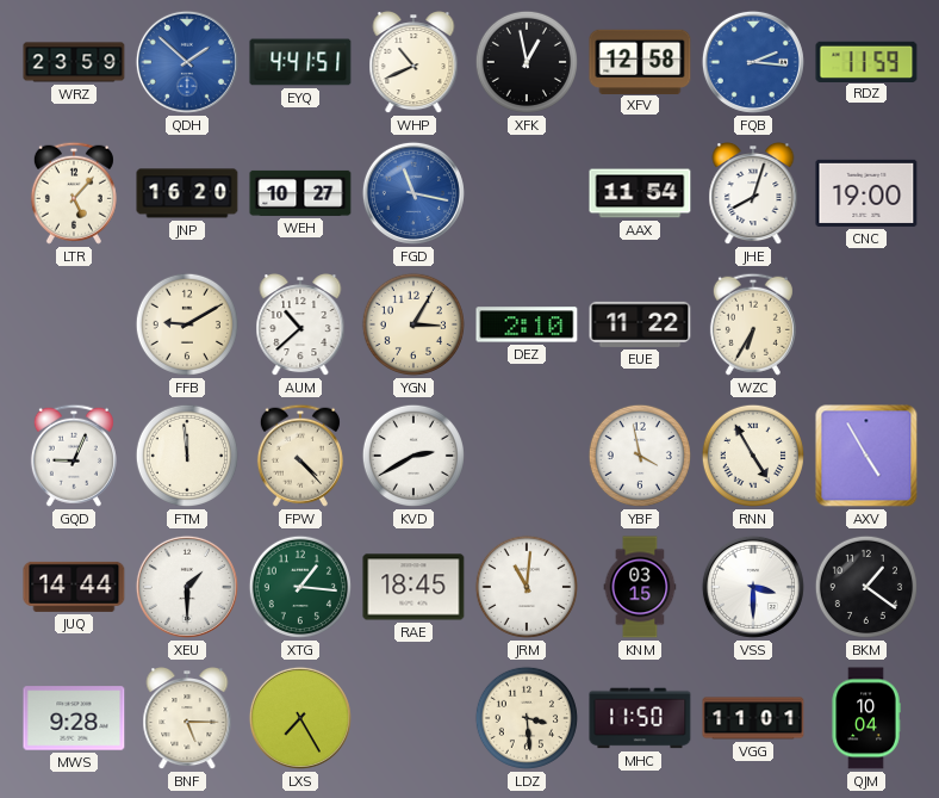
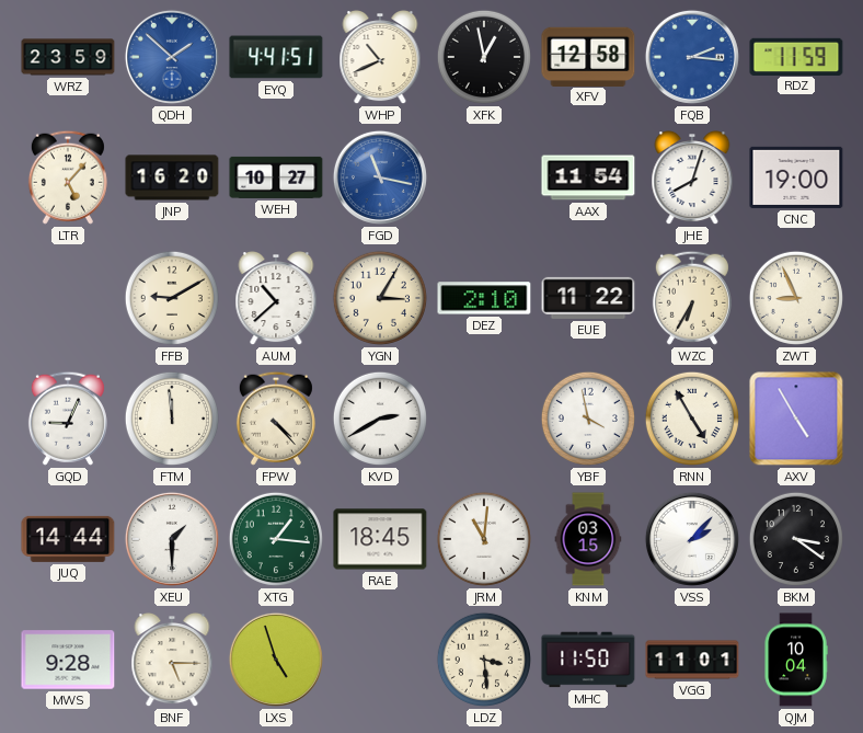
ZWT: none -> 8:56
VSS: 3:30 -> 2:07
BKM: 1:21 -> 3:21
LXS: 7:25 -> 4:57
